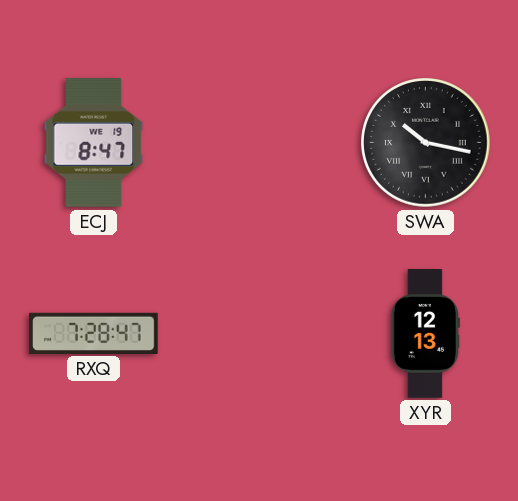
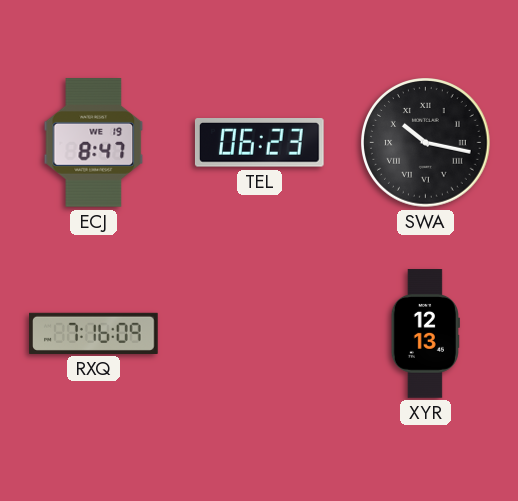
TEL: none -> 06:23
RXQ: 7:28 -> 7:16
